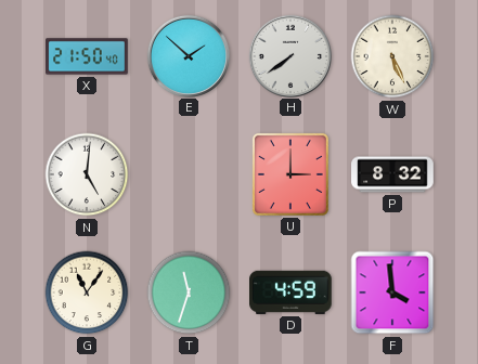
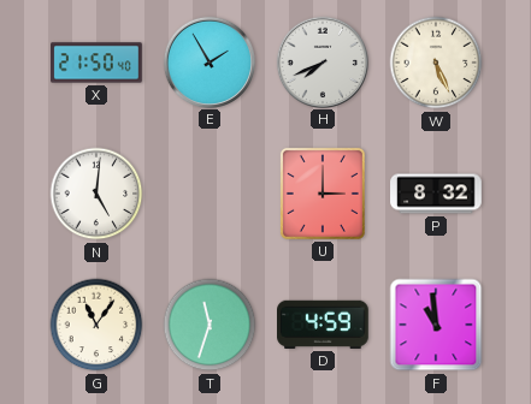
E: 1:52 -> 1:55
H: 7:39 -> 7:41
F: 3:59 -> 10:59
